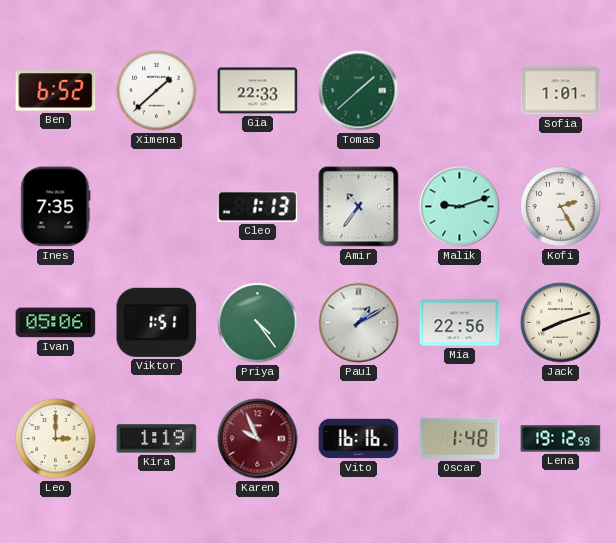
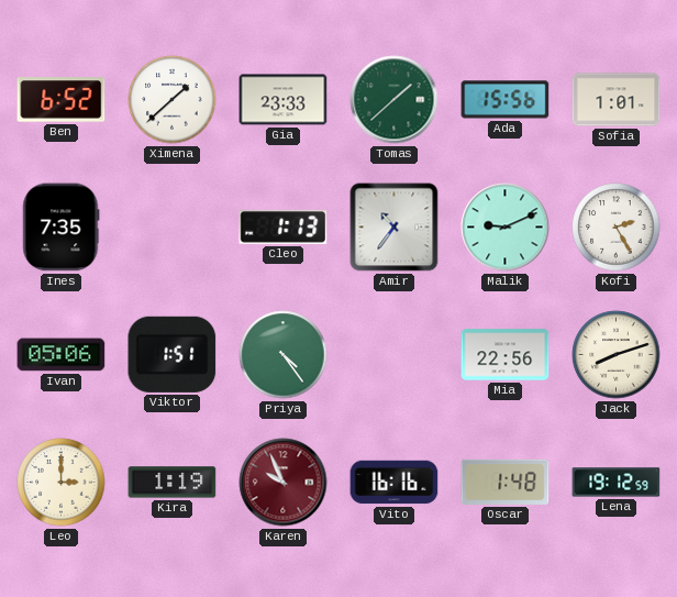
Gia: 22:33 -> 23:33
Ada: none -> 15:56
Malik: 9:12 -> 9:11
Paul: 1:10 -> none
